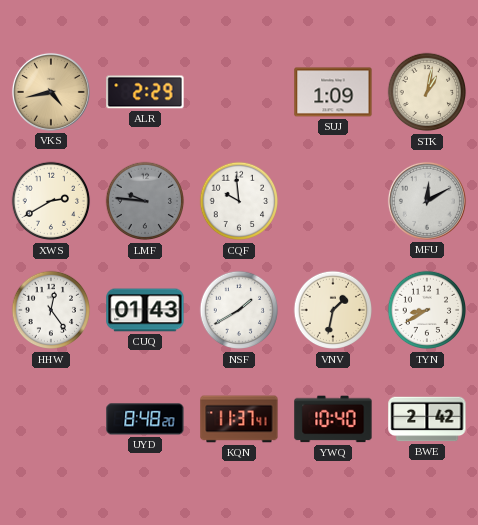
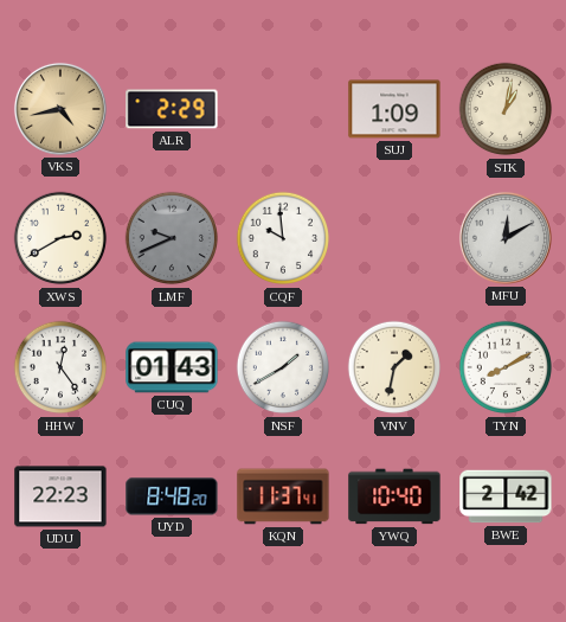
LMF: 9:46 -> 9:41
TYN: 8:40 -> 8:10
UDU: none -> 22:23
